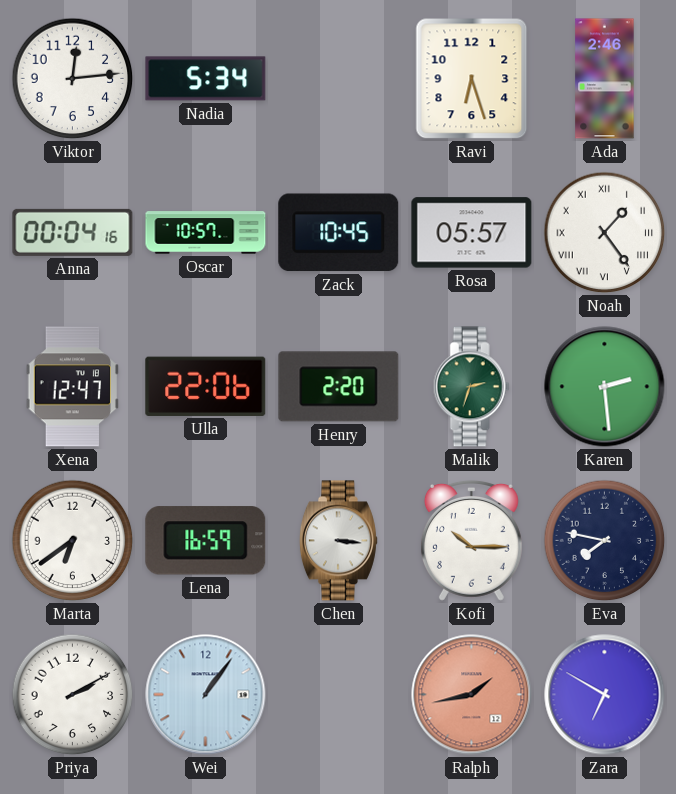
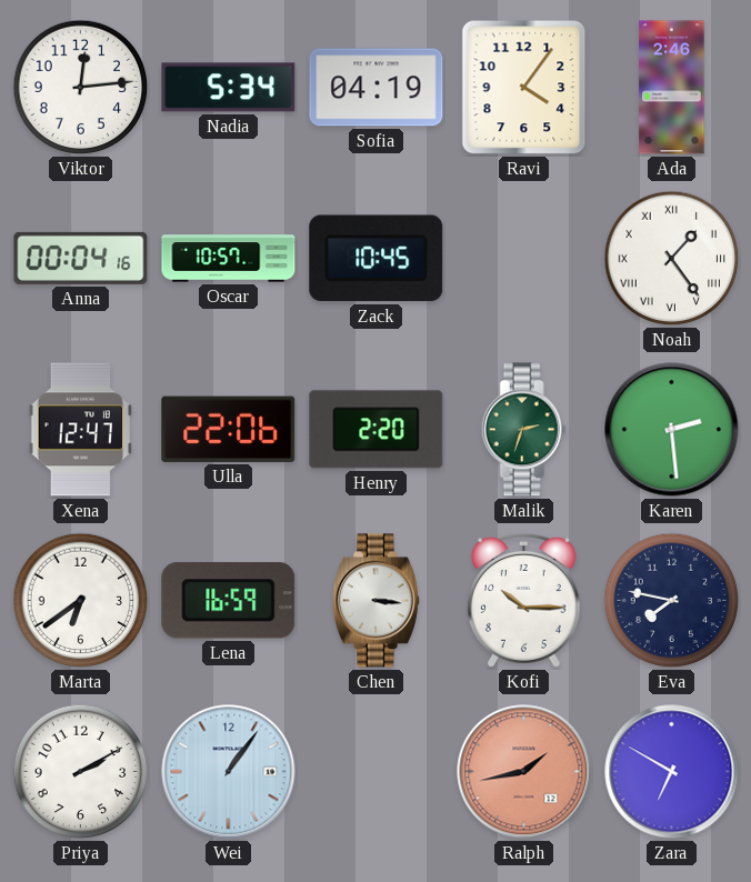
Sofia: none -> 04:19
Ravi: 6:27 -> 4:06
Rosa: 05:57 -> none
